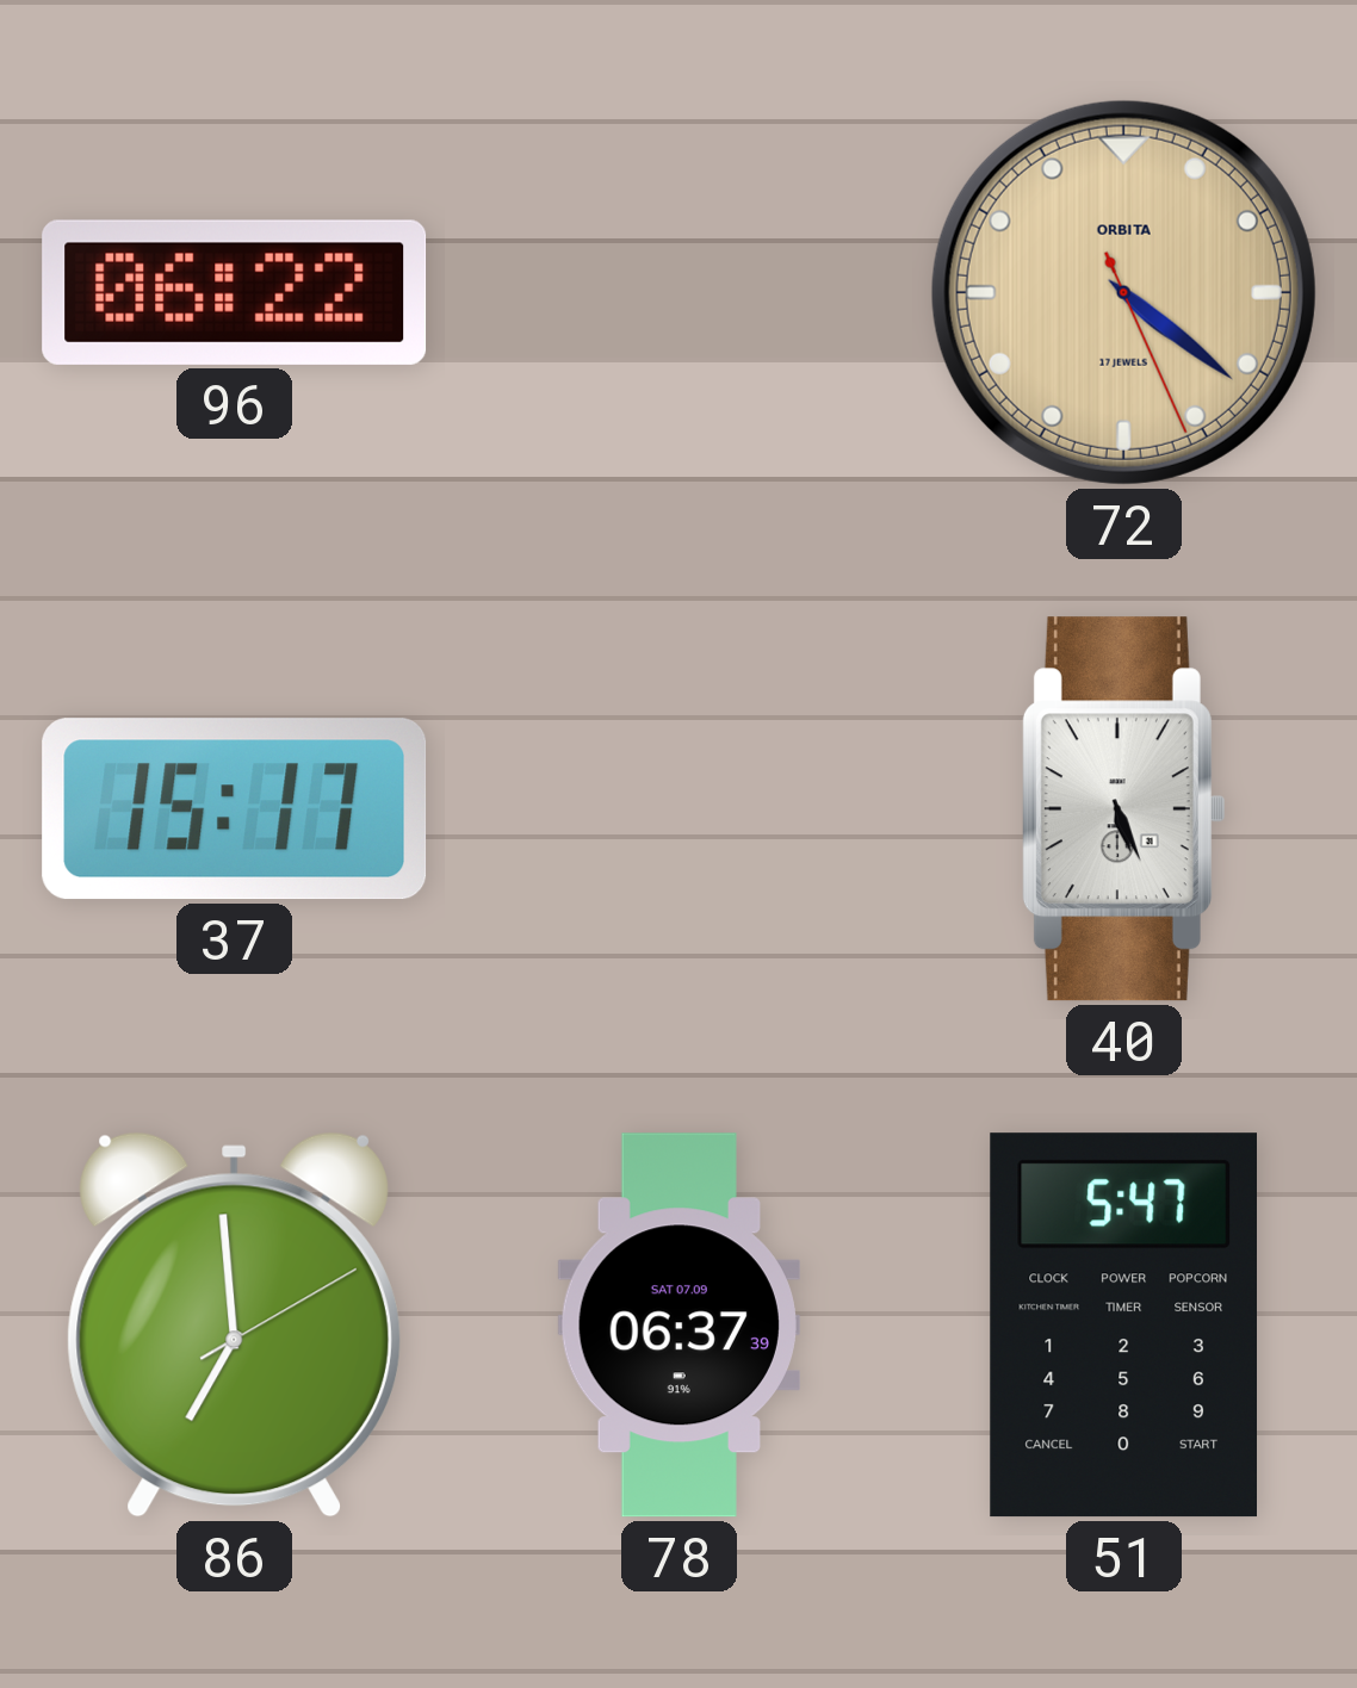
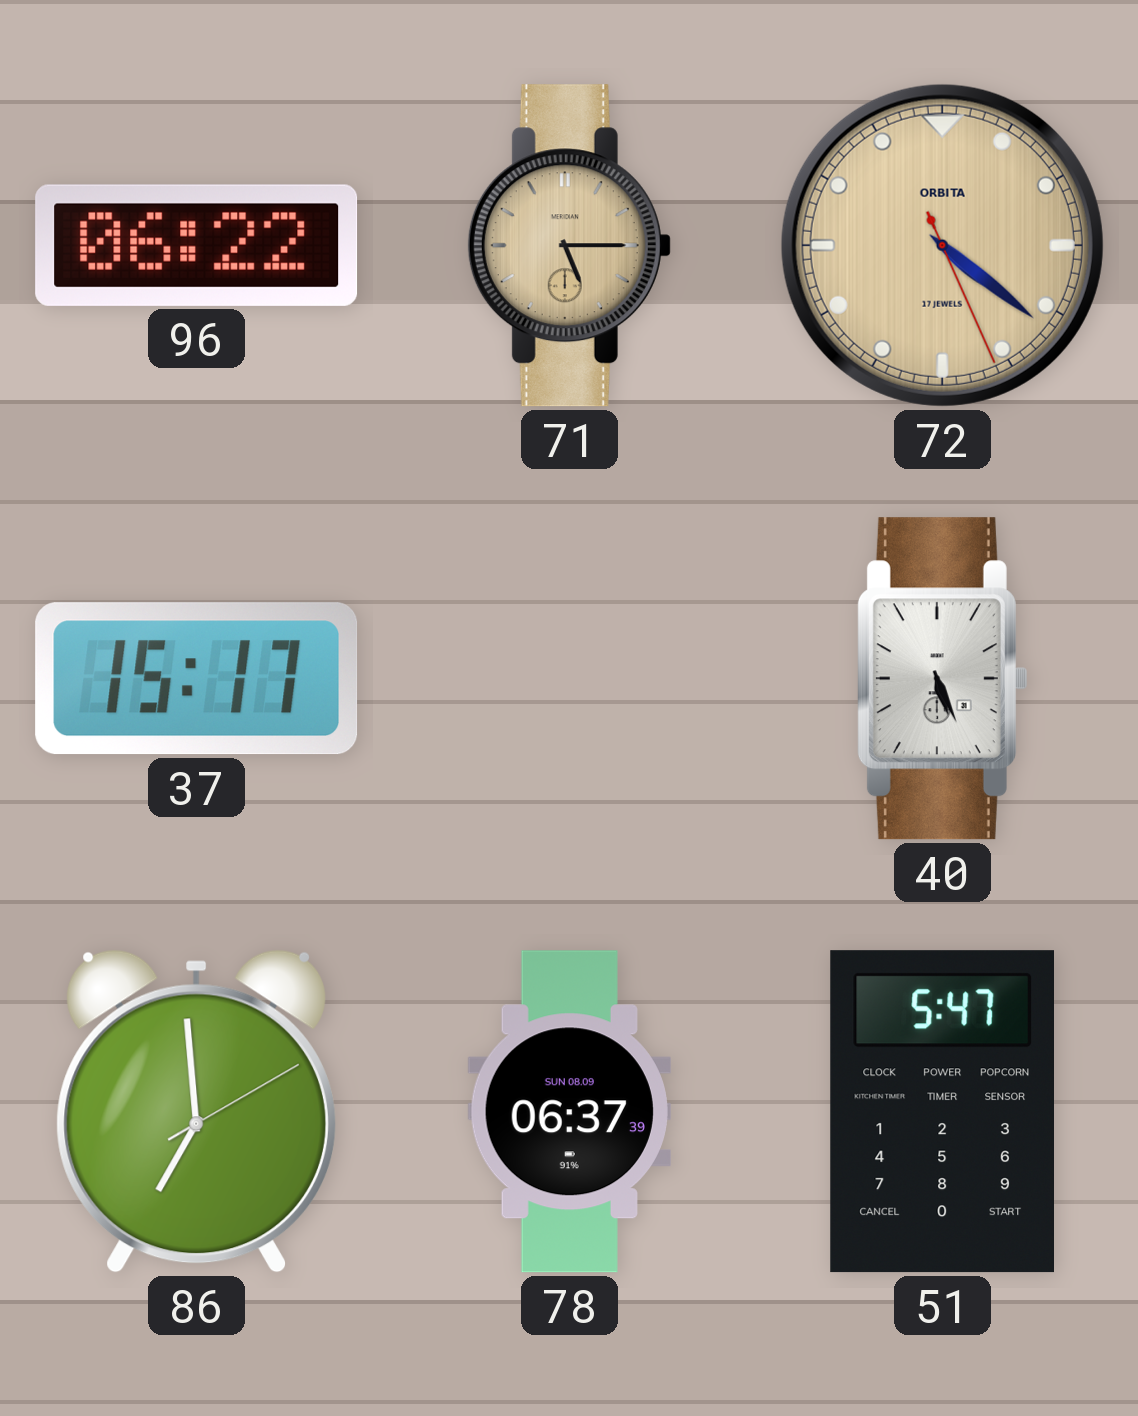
71: none -> 5:15
78 date: SAT 07.09 -> SUN 08.09
